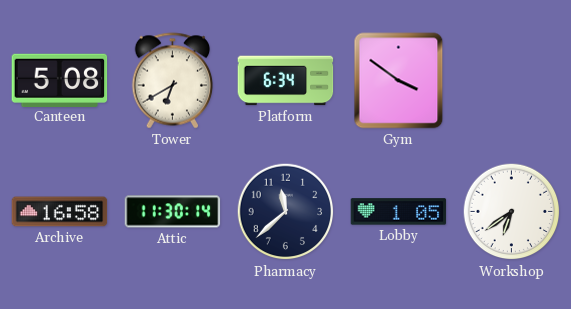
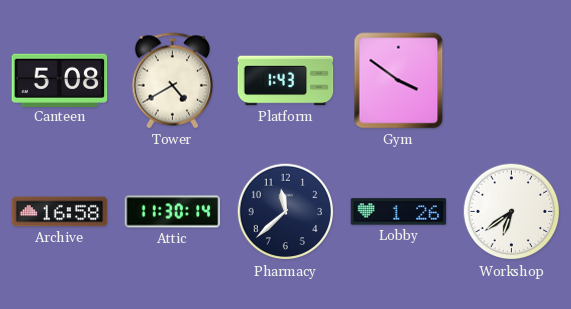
Tower: 6:40 -> 4:40
Platform: 6:34 -> 1:43
Lobby: 1:05 -> 1:26
